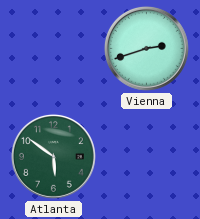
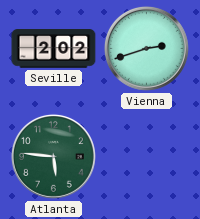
Seville: none -> 2:02
Atlanta: 5:51 -> 5:46
